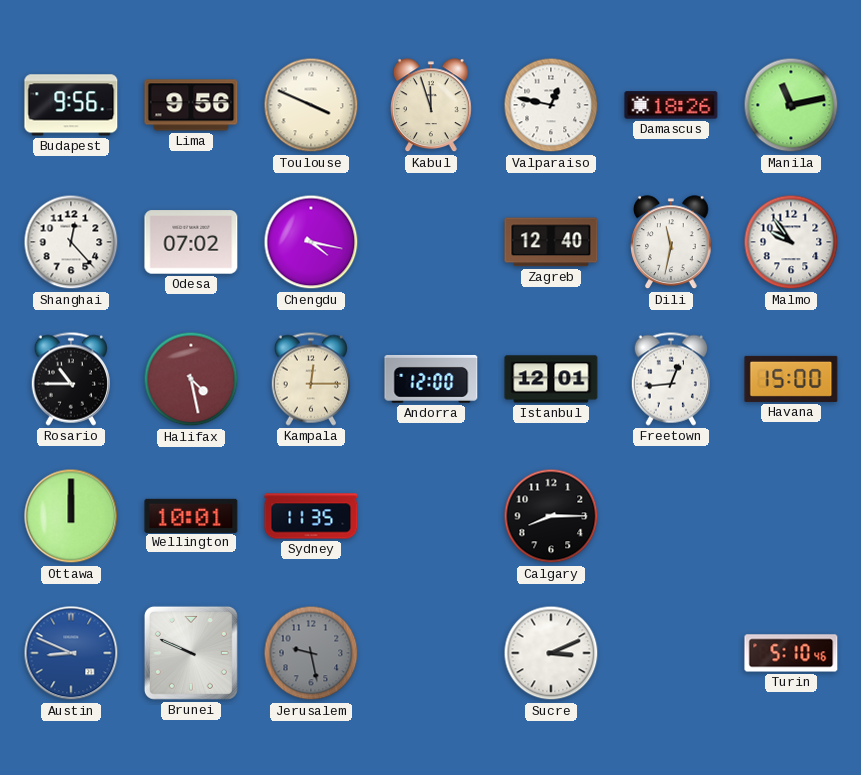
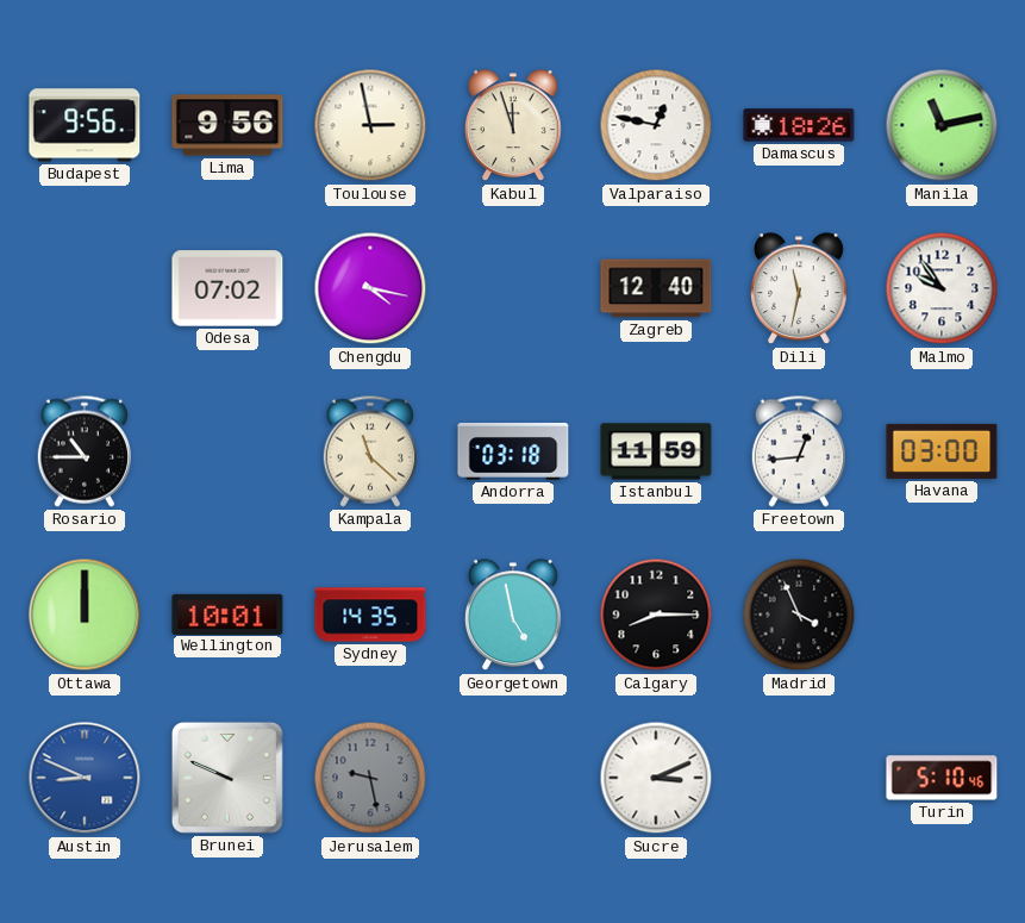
Toulouse: 3:49 -> 2:58
Shanghai: 12:23 -> none
Halifax: 4:28 -> none
Kampala: 12:15 -> 11:22
Andorra: 12:00 -> 03:18
Istanbul: 12:01 -> 11:59
Havana: 15:00 -> 03:00
Sydney: 11:35 -> 14:35
Georgetown: none -> 4:58
Madrid: none -> 3:56
